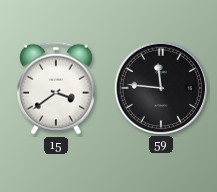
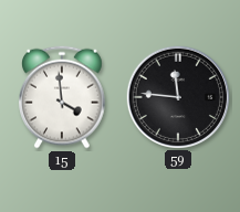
15: 3:39 -> 3:59
